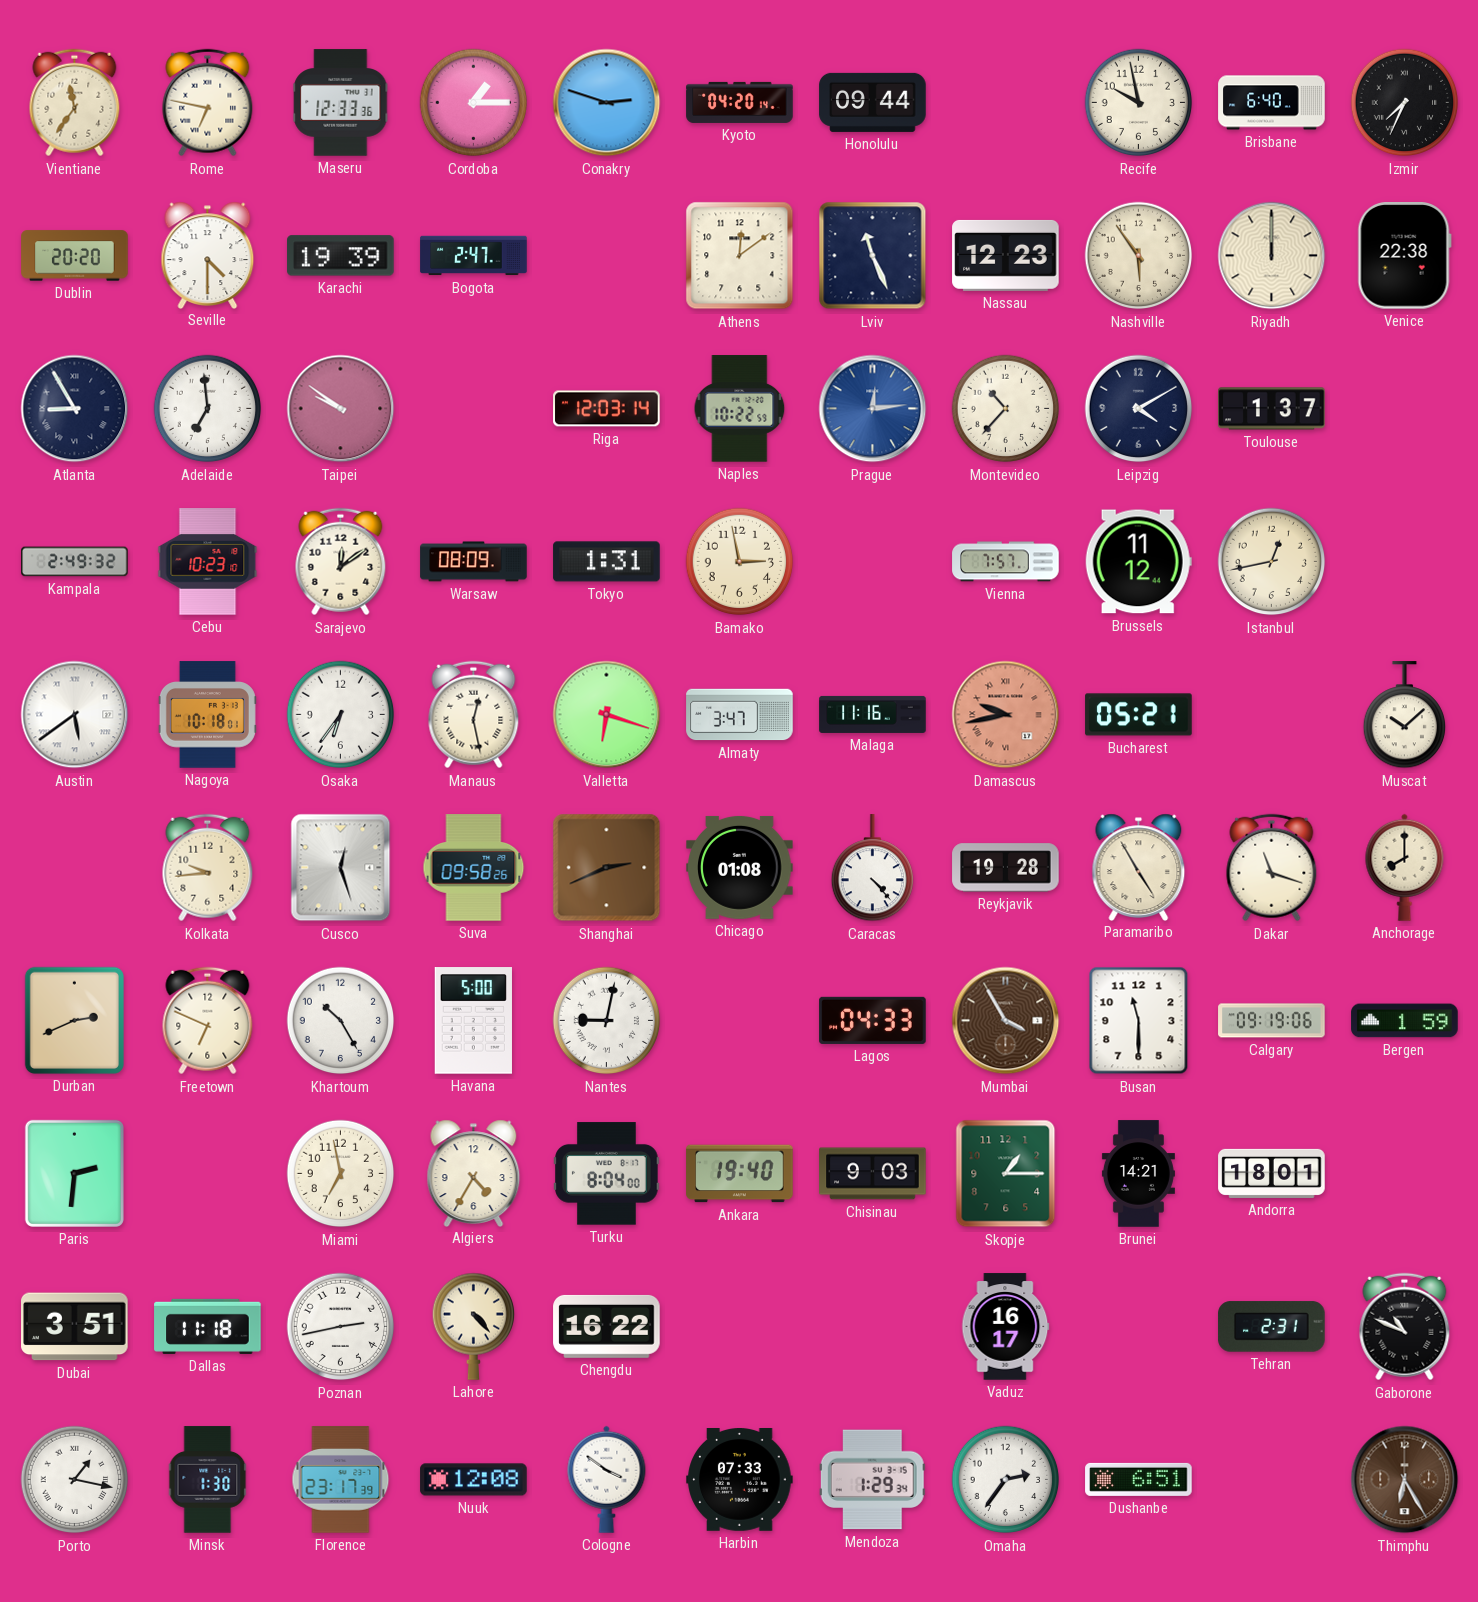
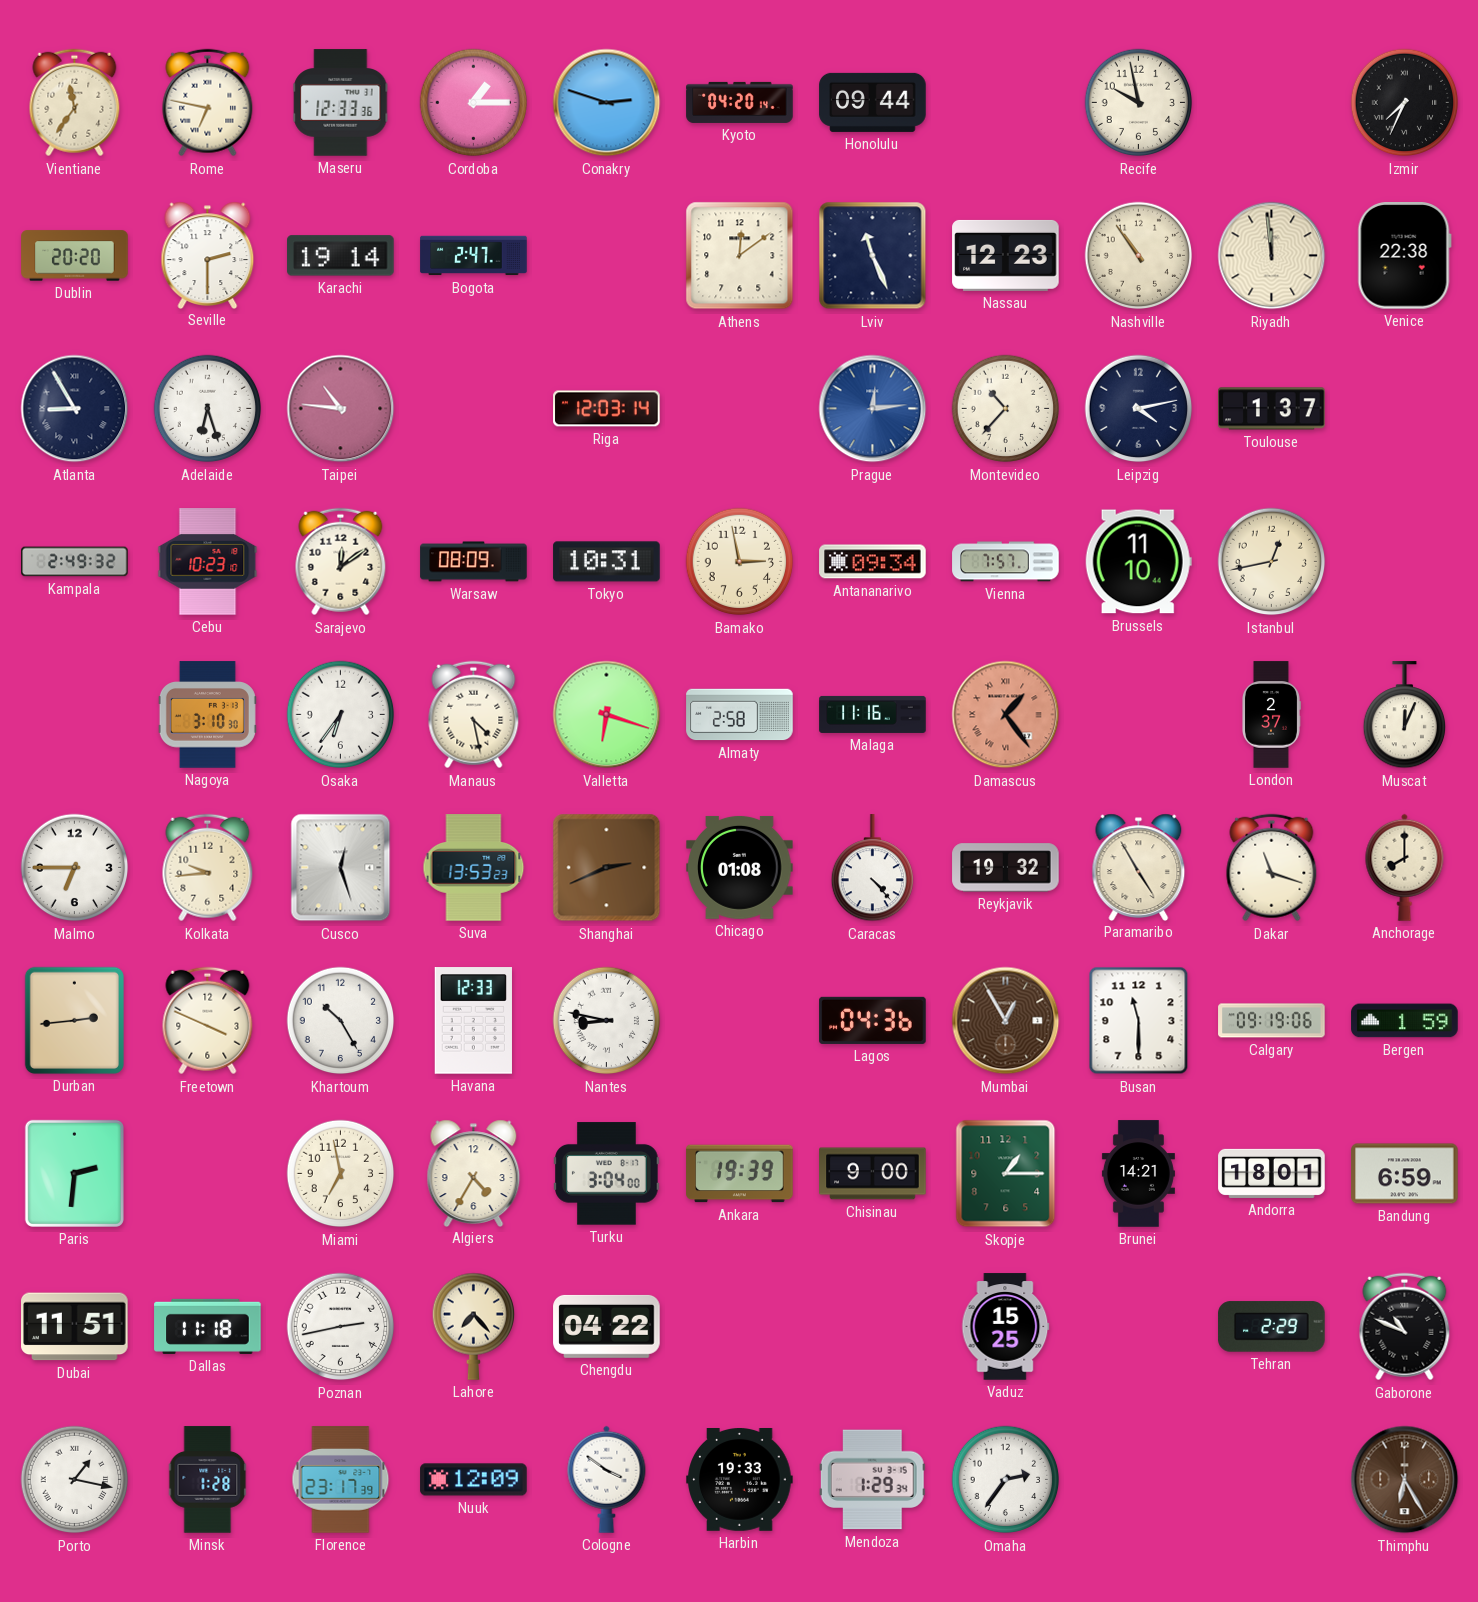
Brisbane: 6:40 -> none
Seville: 4:30 -> 2:30
Karachi: 19:39 -> 19:14
Nashville: 5:54 -> 10:54
Riyadh: 12:00 -> 11:59
Adelaide: 6:59 -> 6:27
Taipei: 9:51 -> 10:46
Naples: 10:22 -> none
Leipzig: 4:10 -> 4:13
Tokyo: 1:31 -> 10:31
Antananarivo: none -> 09:34
Brussels: 11:12 -> 11:10
Austin: 5:39 -> none
Nagoya: 10:18 -> 3:10
Manaus: 12:28 -> 4:28
Almaty: 3:47 -> 2:58
Damascus: 9:43 -> 1:24
Bucharest: 05:21 -> none
London: none -> 2:37
Muscat: 10:08 -> 12:04
Malmo: none -> 6:45
Suva: 09:58 -> 13:53
Reykjavik: 19:28 -> 19:32
Durban: 2:41 -> 2:44
Freetown: 6:49 -> 3:49
Havana: 5:00 -> 12:33
Nantes: 9:02 -> 8:47
Lagos: 04:33 -> 04:36
Mumbai: 3:55 -> 12:55
Turku: 8:04 -> 3:04
Ankara: 19:40 -> 19:39
Chisinau: 9:03 -> 9:00
Bandung: none -> 6:59
Dubai: 3:51 -> 11:51
Lahore: 4:23 -> 7:23
Chengdu: 16:22 -> 04:22
Vaduz: 16:17 -> 15:25
Tehran: 2:31 -> 2:29
Minsk: 1:30 -> 1:28
Nuuk: 12:08 -> 12:09
Harbin: 07:33 -> 19:33
Dushanbe: 6:51 -> none
